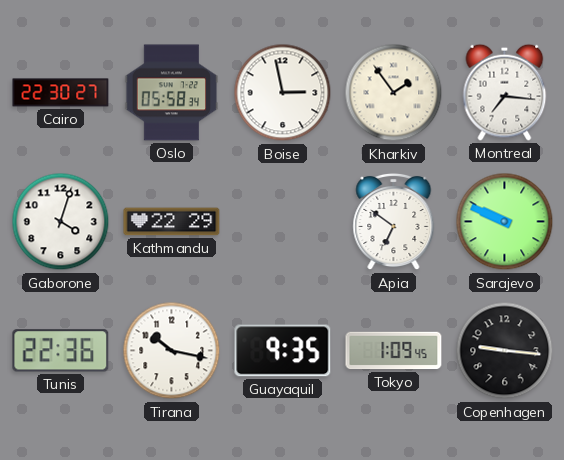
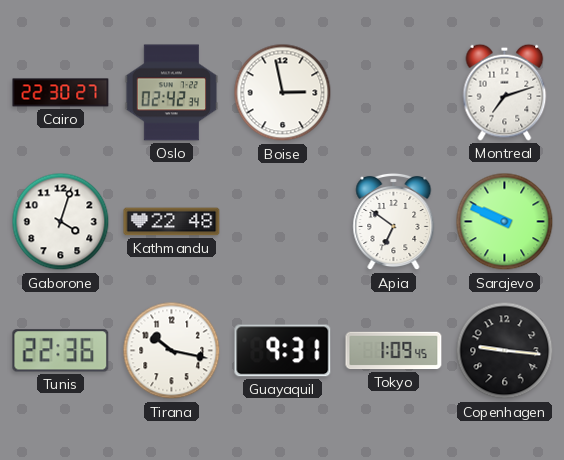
Oslo: 05:58 -> 02:42
Kharkiv: 1:54 -> none
Montreal: 7:16 -> 7:12
Kathmandu: 22:29 -> 22:48
Guayaquil: 9:35 -> 9:31
